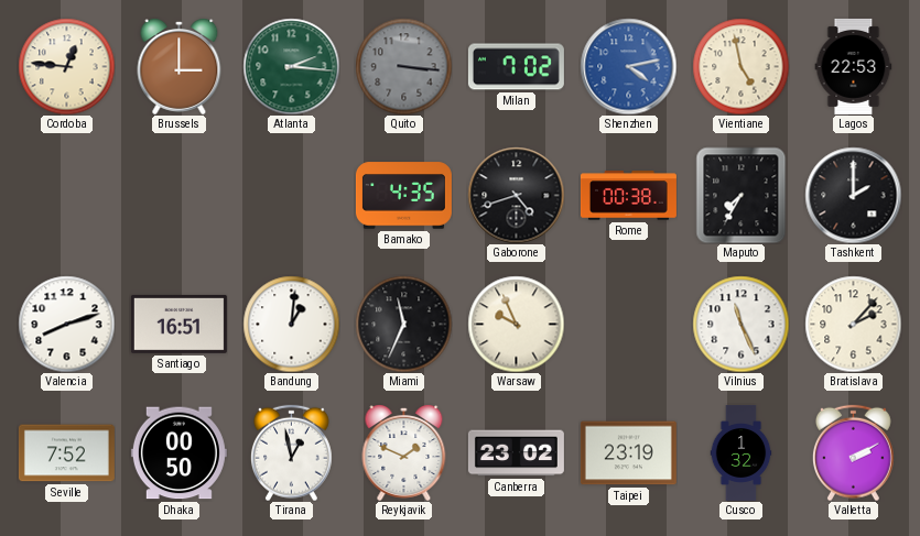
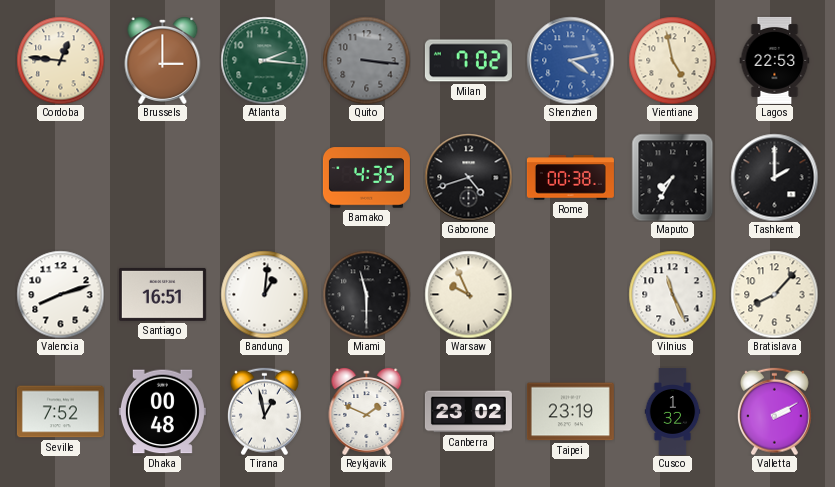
Miami: 11:34 -> 11:30
Bratislava: 2:07 -> 8:07
Dhaka: 00:50 -> 00:48
